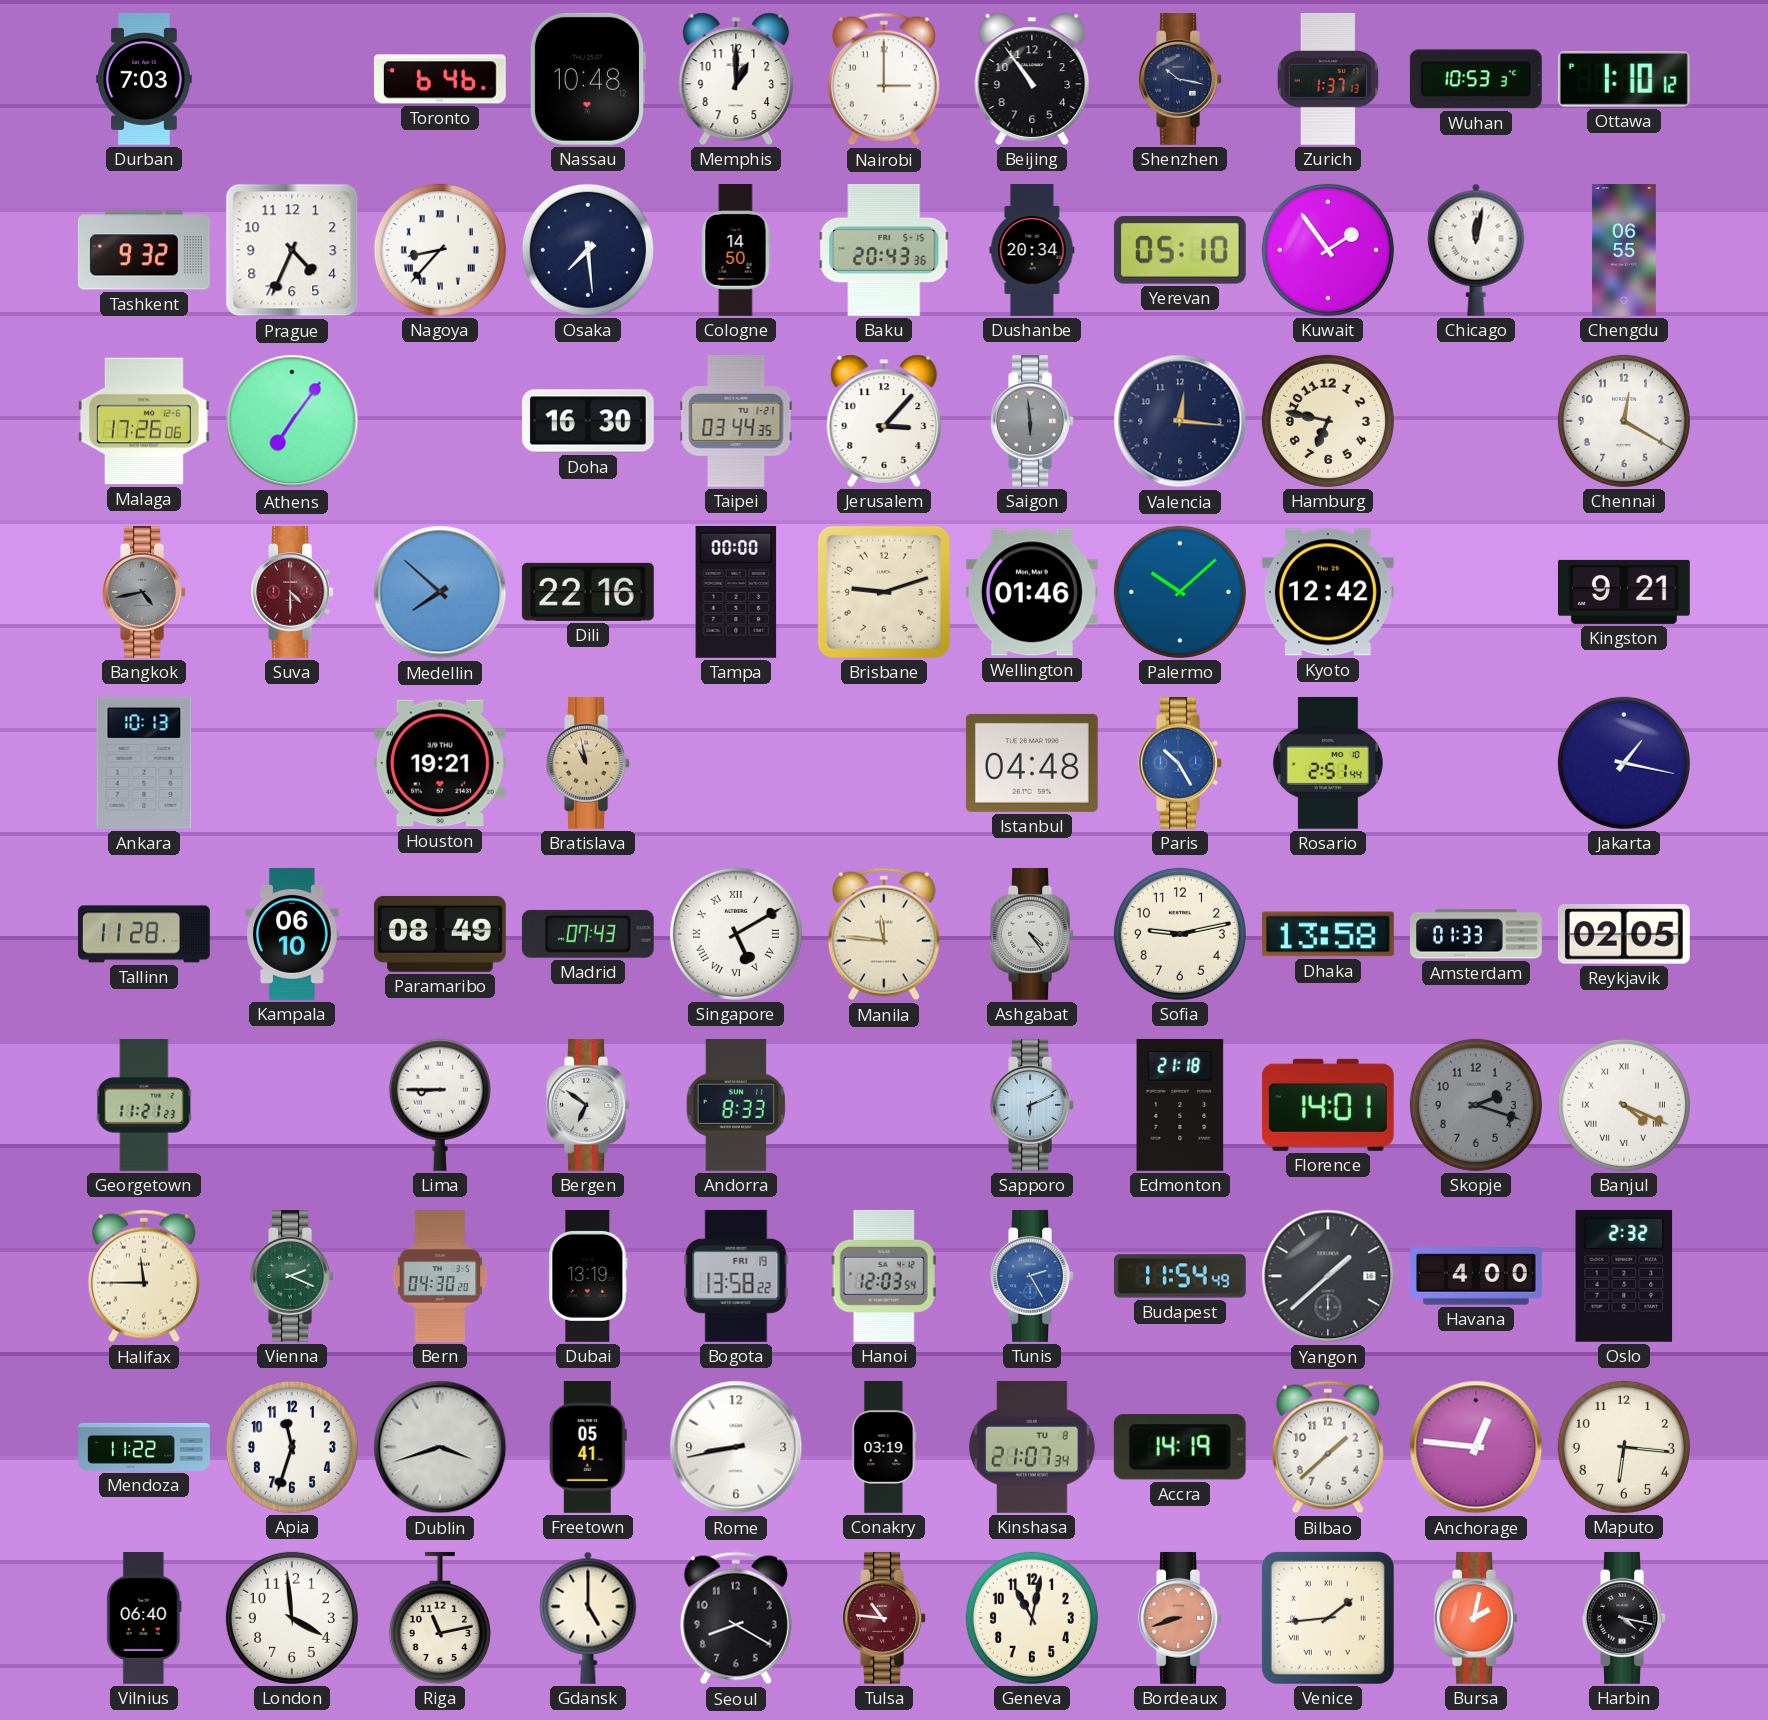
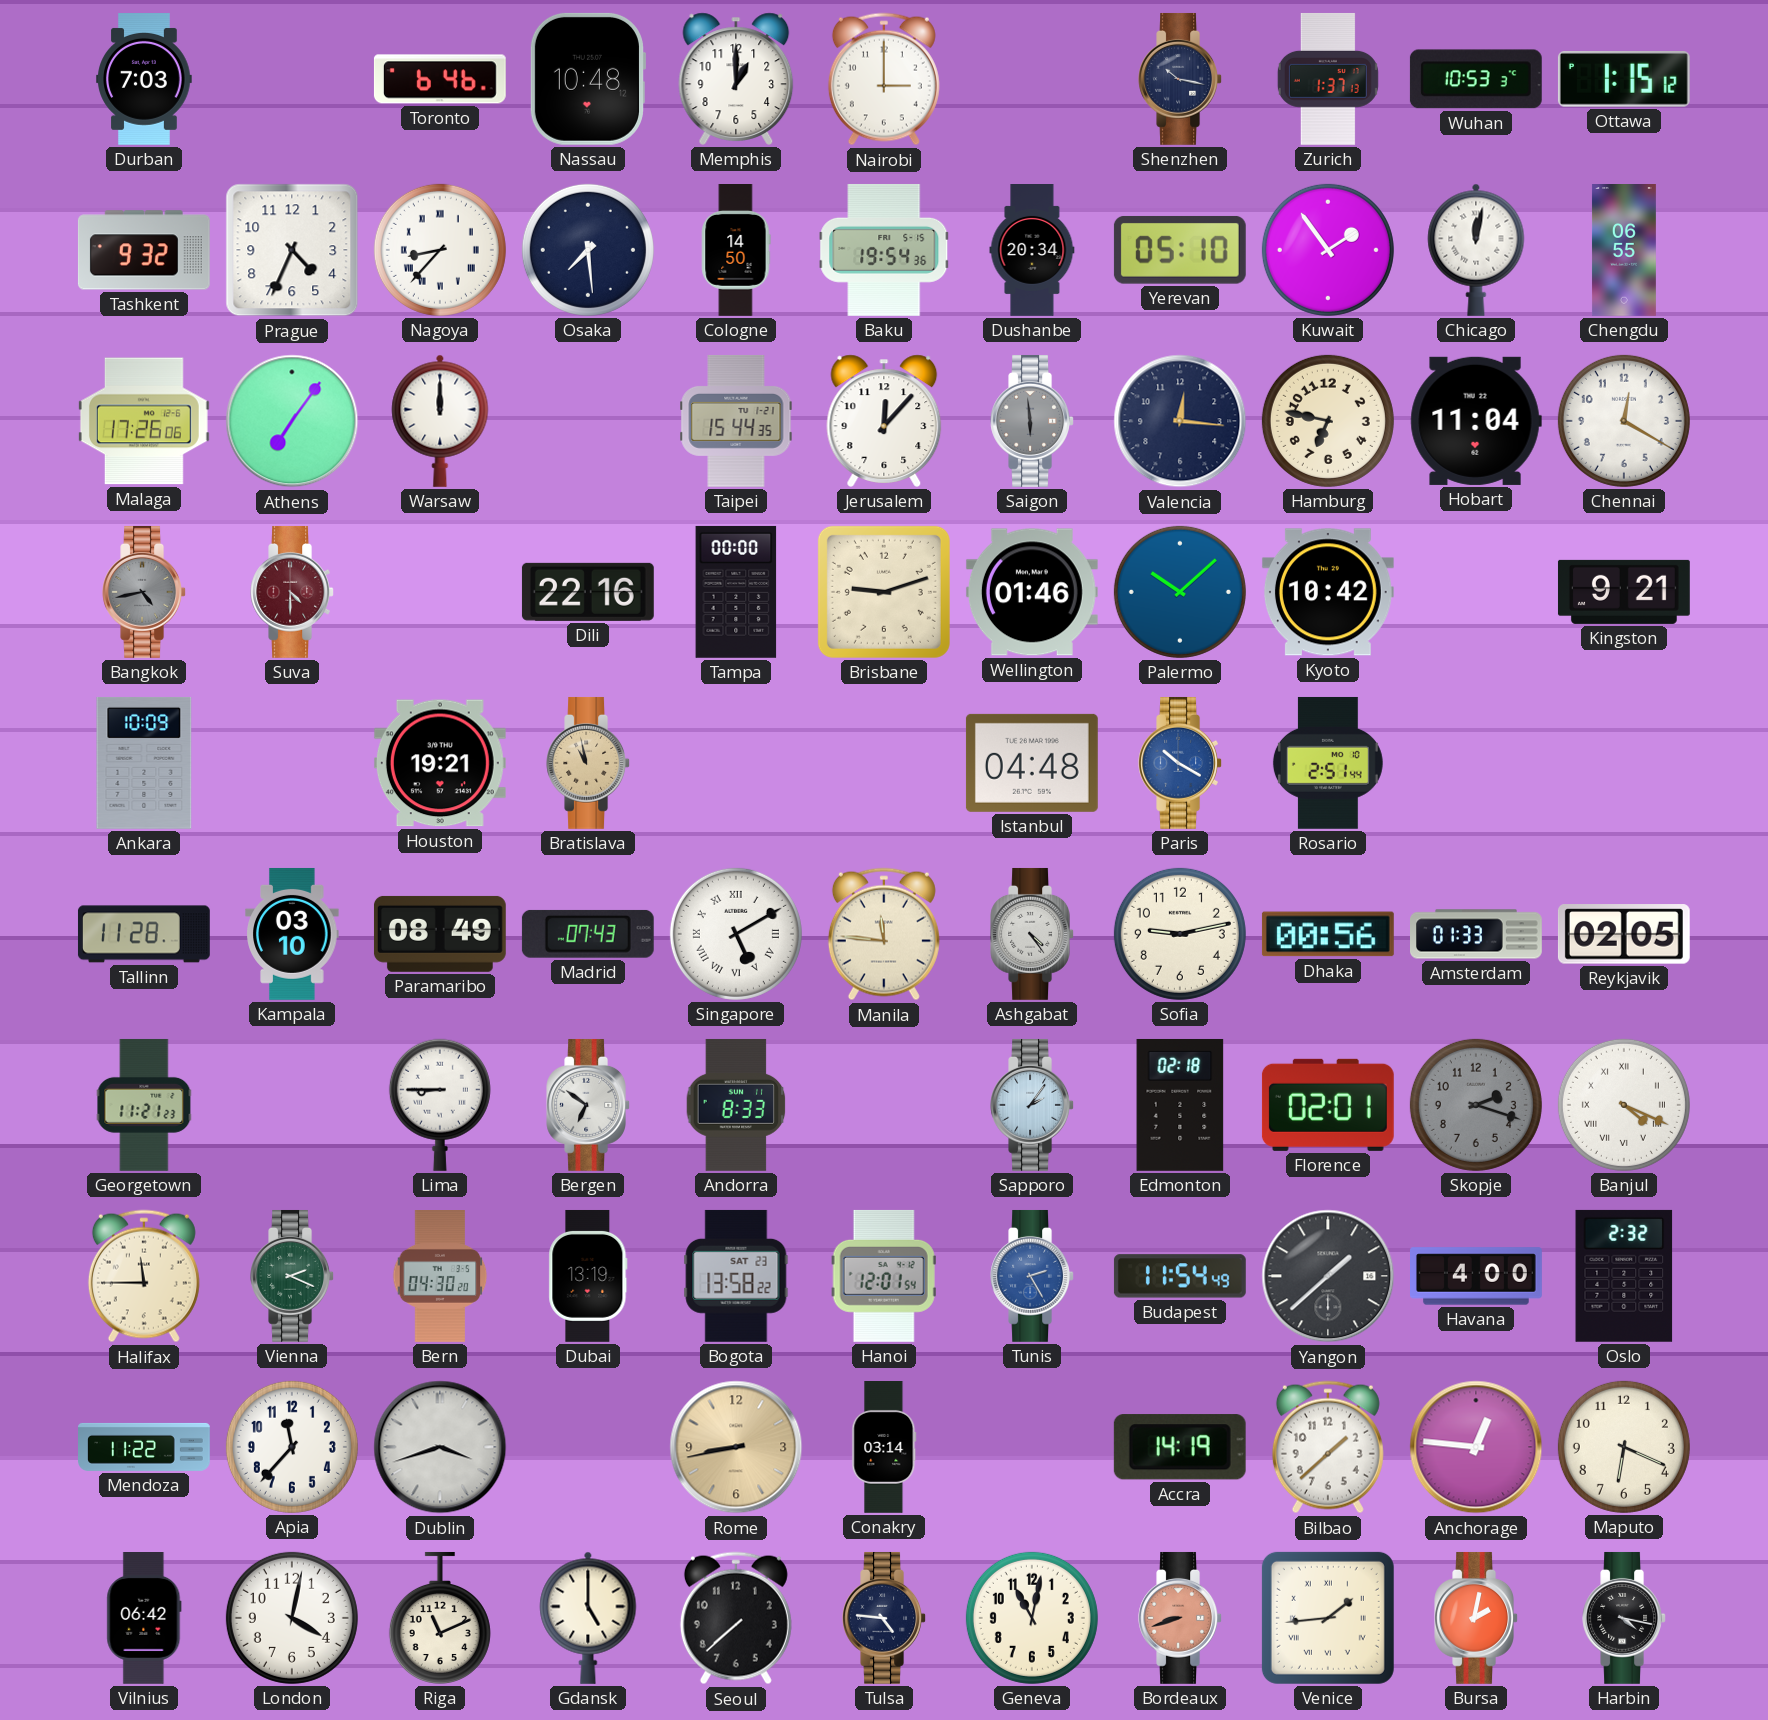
Beijing: 10:54 -> none
Ottawa: 1:10 -> 1:15
Baku: 20:43 -> 19:54
Warsaw: none -> 12:00
Doha: 16:30 -> none
Taipei: 03:44 -> 15:44
Jerusalem: 3:07 -> 12:07
Hobart: none -> 11:04
Medellin: 7:52 -> none
Kyoto: 12:42 -> 10:42
Ankara: 10:13 -> 10:09
Paris: 10:25 -> 10:20
Jakarta: 1:17 -> none
Kampala: 06:10 -> 03:10
Dhaka: 13:58 -> 00:56
Sapporo: 6:11 -> 2:06
Edmonton: 21:18 -> 02:18
Florence: 14:01 -> 02:01
Bogota date: FRI 19 -> SAT 23
Hanoi: 12:03 -> 12:01
Apia: 11:33 -> 11:37
Freetown: 05:41 -> none
Rome dial: white -> champagne
Conakry: 03:19 -> 03:14
Kinshasa: 21:07 -> none
Maputo: 6:16 -> 6:19
Vilnius: 06:40 -> 06:42
London: 3:59 -> 4:02
Riga: 11:13 -> 11:11
Seoul: 8:20 -> 7:38
Tulsa: 10:46 -> 4:46
Tulsa dial: burgundy -> navy
